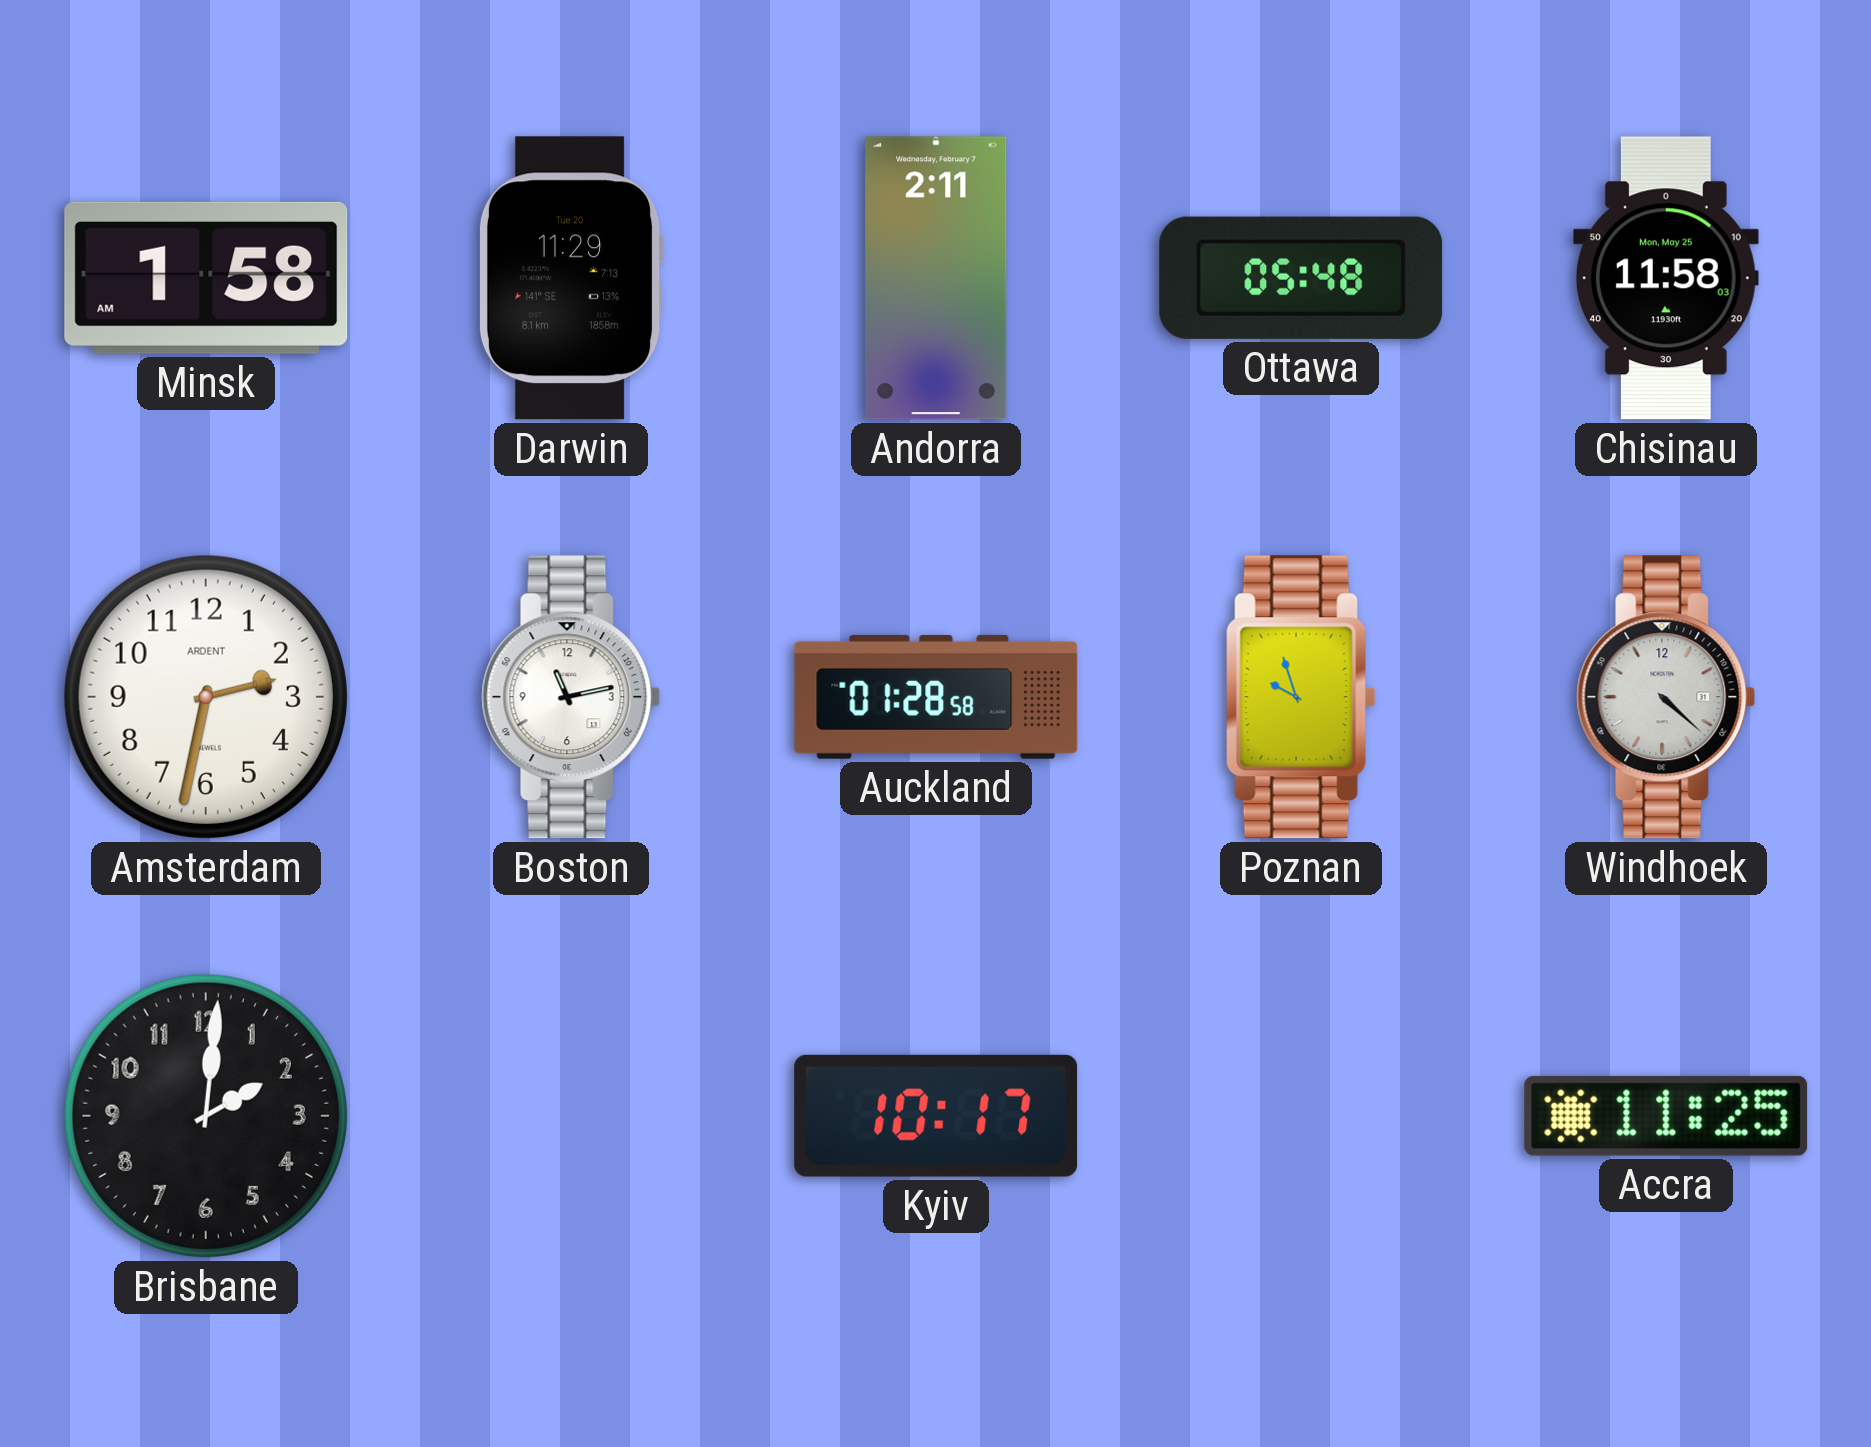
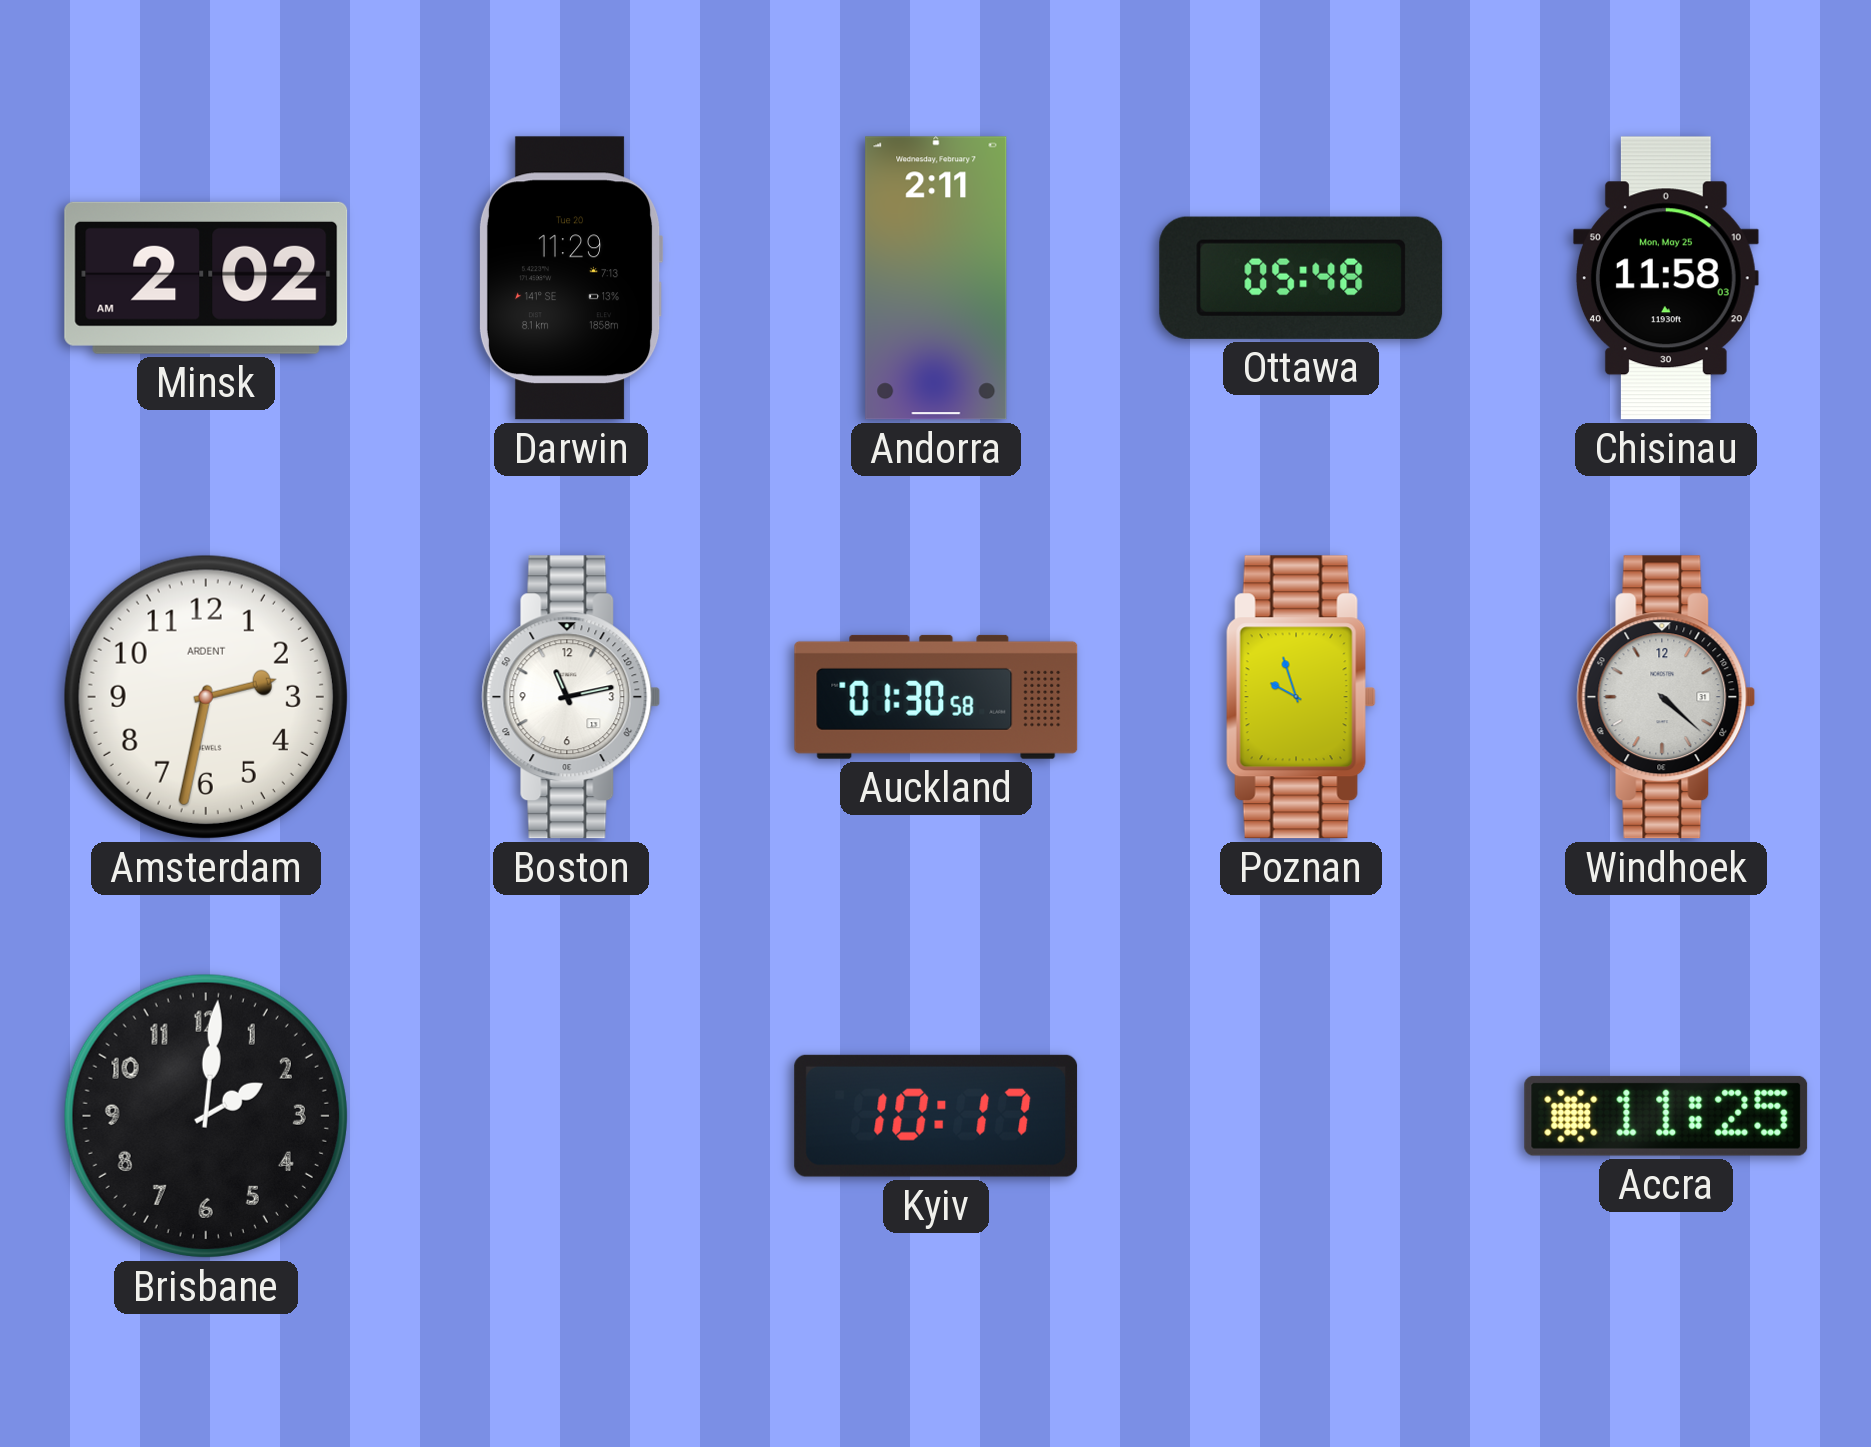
Minsk: 1:58 -> 2:02
Auckland: 01:28 -> 01:30
